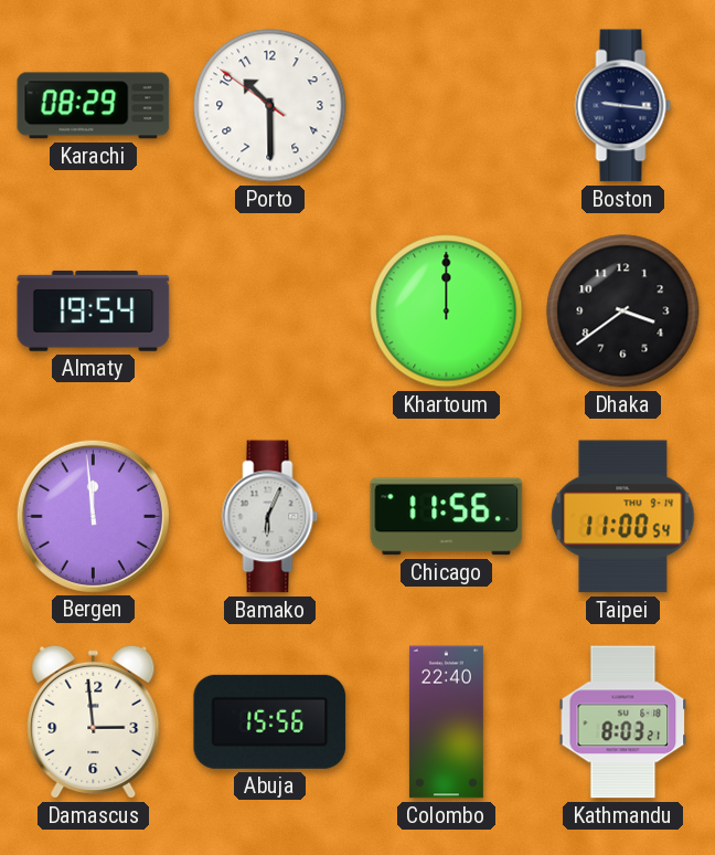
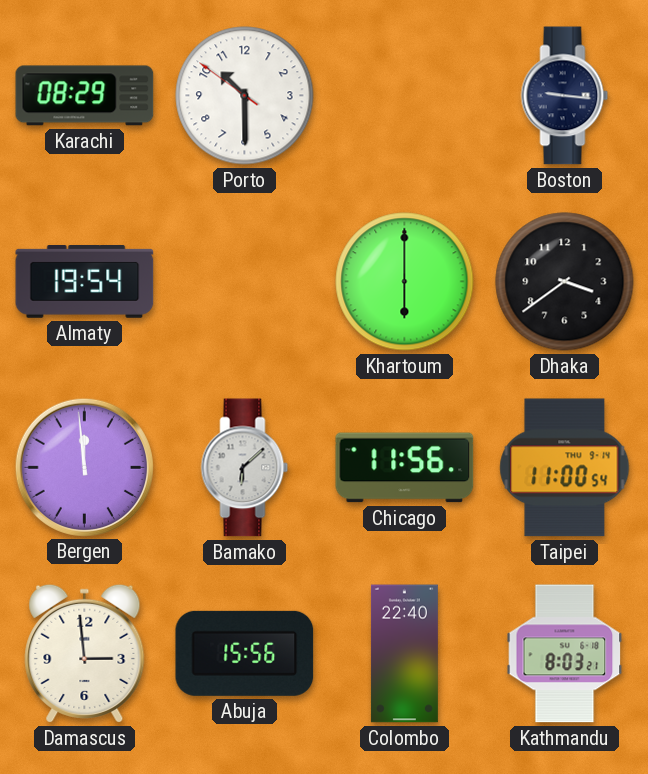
Khartoum: 12:00 -> 6:00
Bamako: 6:04 -> 6:08
